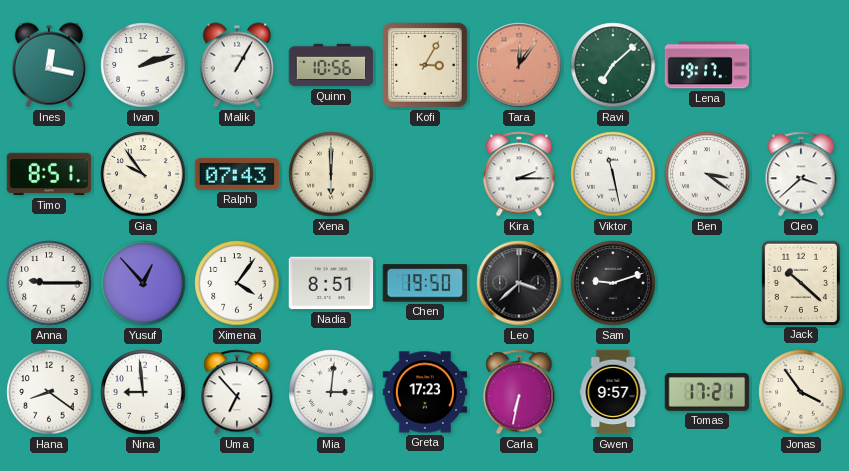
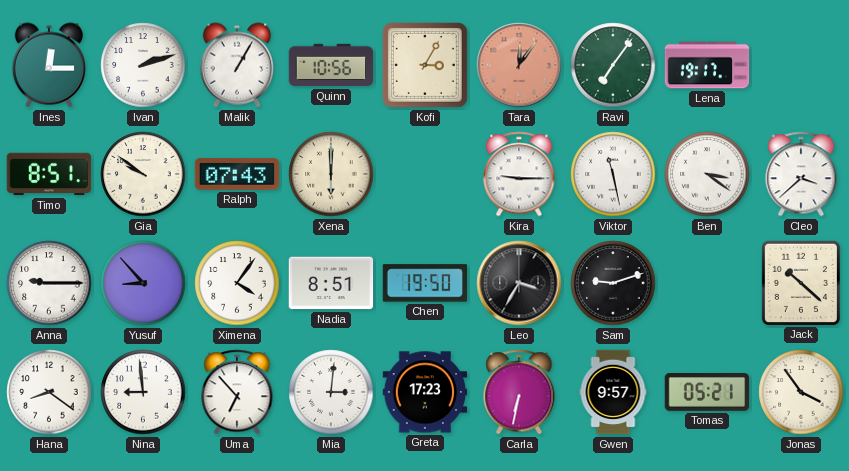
Ines: 12:17 -> 12:15
Ravi: 7:08 -> 7:06
Gia: 9:54 -> 9:51
Kira: 2:15 -> 9:15
Yusuf: 12:53 -> 8:53
Leo: 3:38 -> 3:35
Tomas: 17:21 -> 05:21
